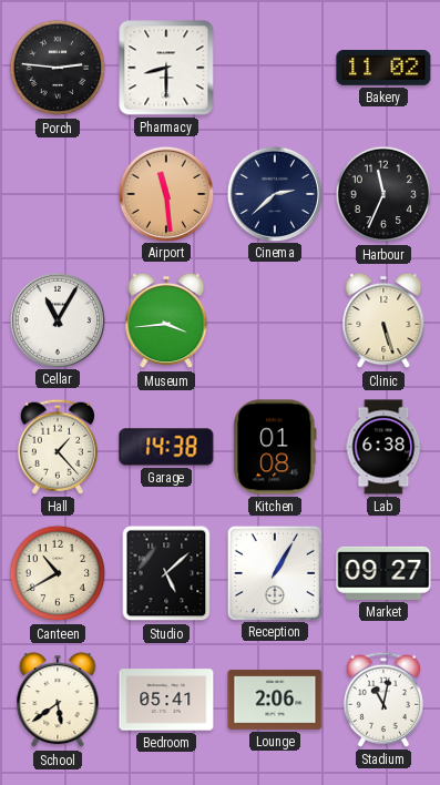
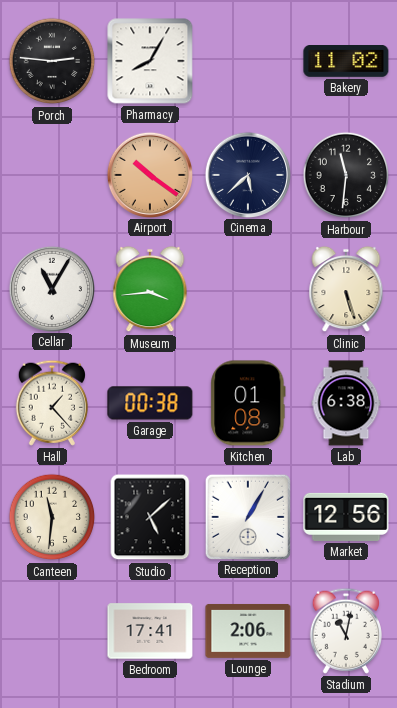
Pharmacy: 8:30 -> 8:05
Airport: 11:29 -> 10:21
Cinema: 2:38 -> 5:38
Harbour: 11:34 -> 11:31
Garage: 14:38 -> 00:38
Canteen: 10:40 -> 11:31
Market: 09:27 -> 12:56
School: 5:39 -> none
Bedroom: 05:41 -> 17:41
